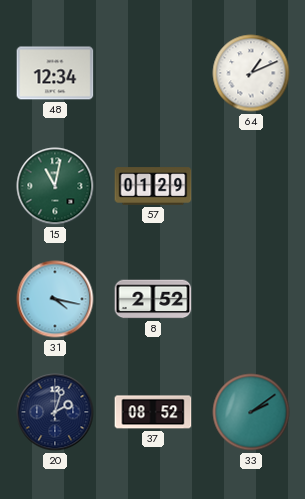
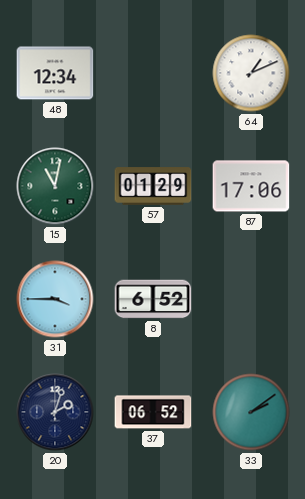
87: none -> 17:06
31: 4:17 -> 3:45
8: 2:52 -> 6:52
37: 08:52 -> 06:52
